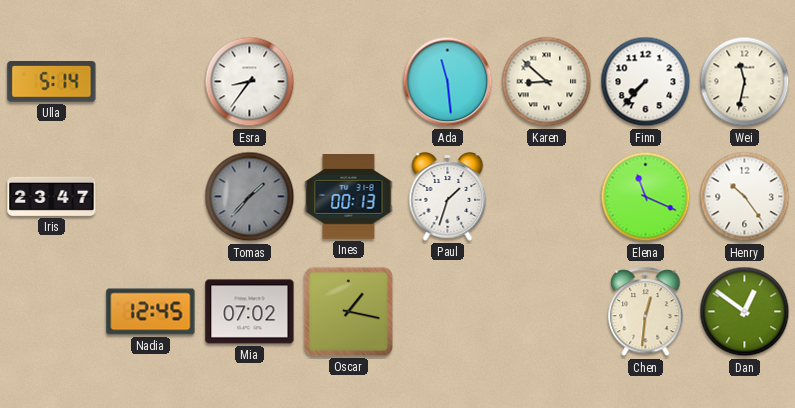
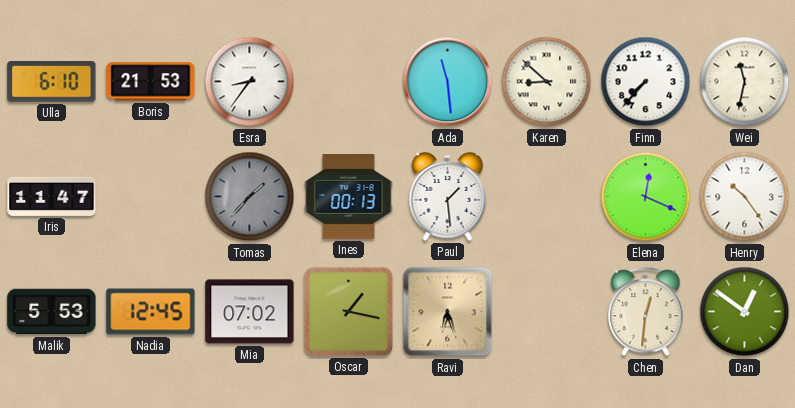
Ulla: 5:14 -> 6:10
Boris: none -> 21:53
Iris: 23:47 -> 11:47
Paul: 1:33 -> 1:29
Elena: 11:19 -> 12:19
Malik: none -> 5:53
Ravi: none -> 6:27
